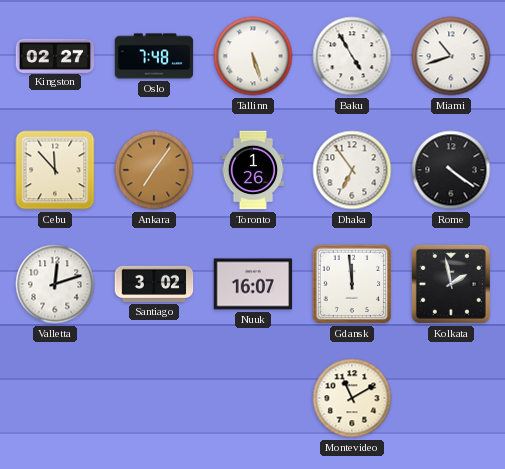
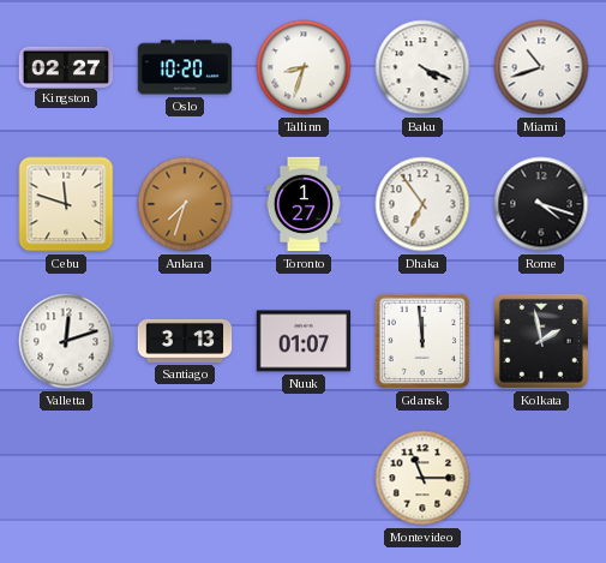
Oslo: 7:48 -> 10:20
Tallinn: 5:27 -> 8:33
Baku: 4:55 -> 4:19
Cebu: 11:53 -> 11:48
Ankara: 7:06 -> 7:33
Toronto: 1:26 -> 1:27
Rome: 4:21 -> 4:18
Santiago: 3:02 -> 3:13
Nuuk: 16:07 -> 01:07
Montevideo: 11:10 -> 11:15
